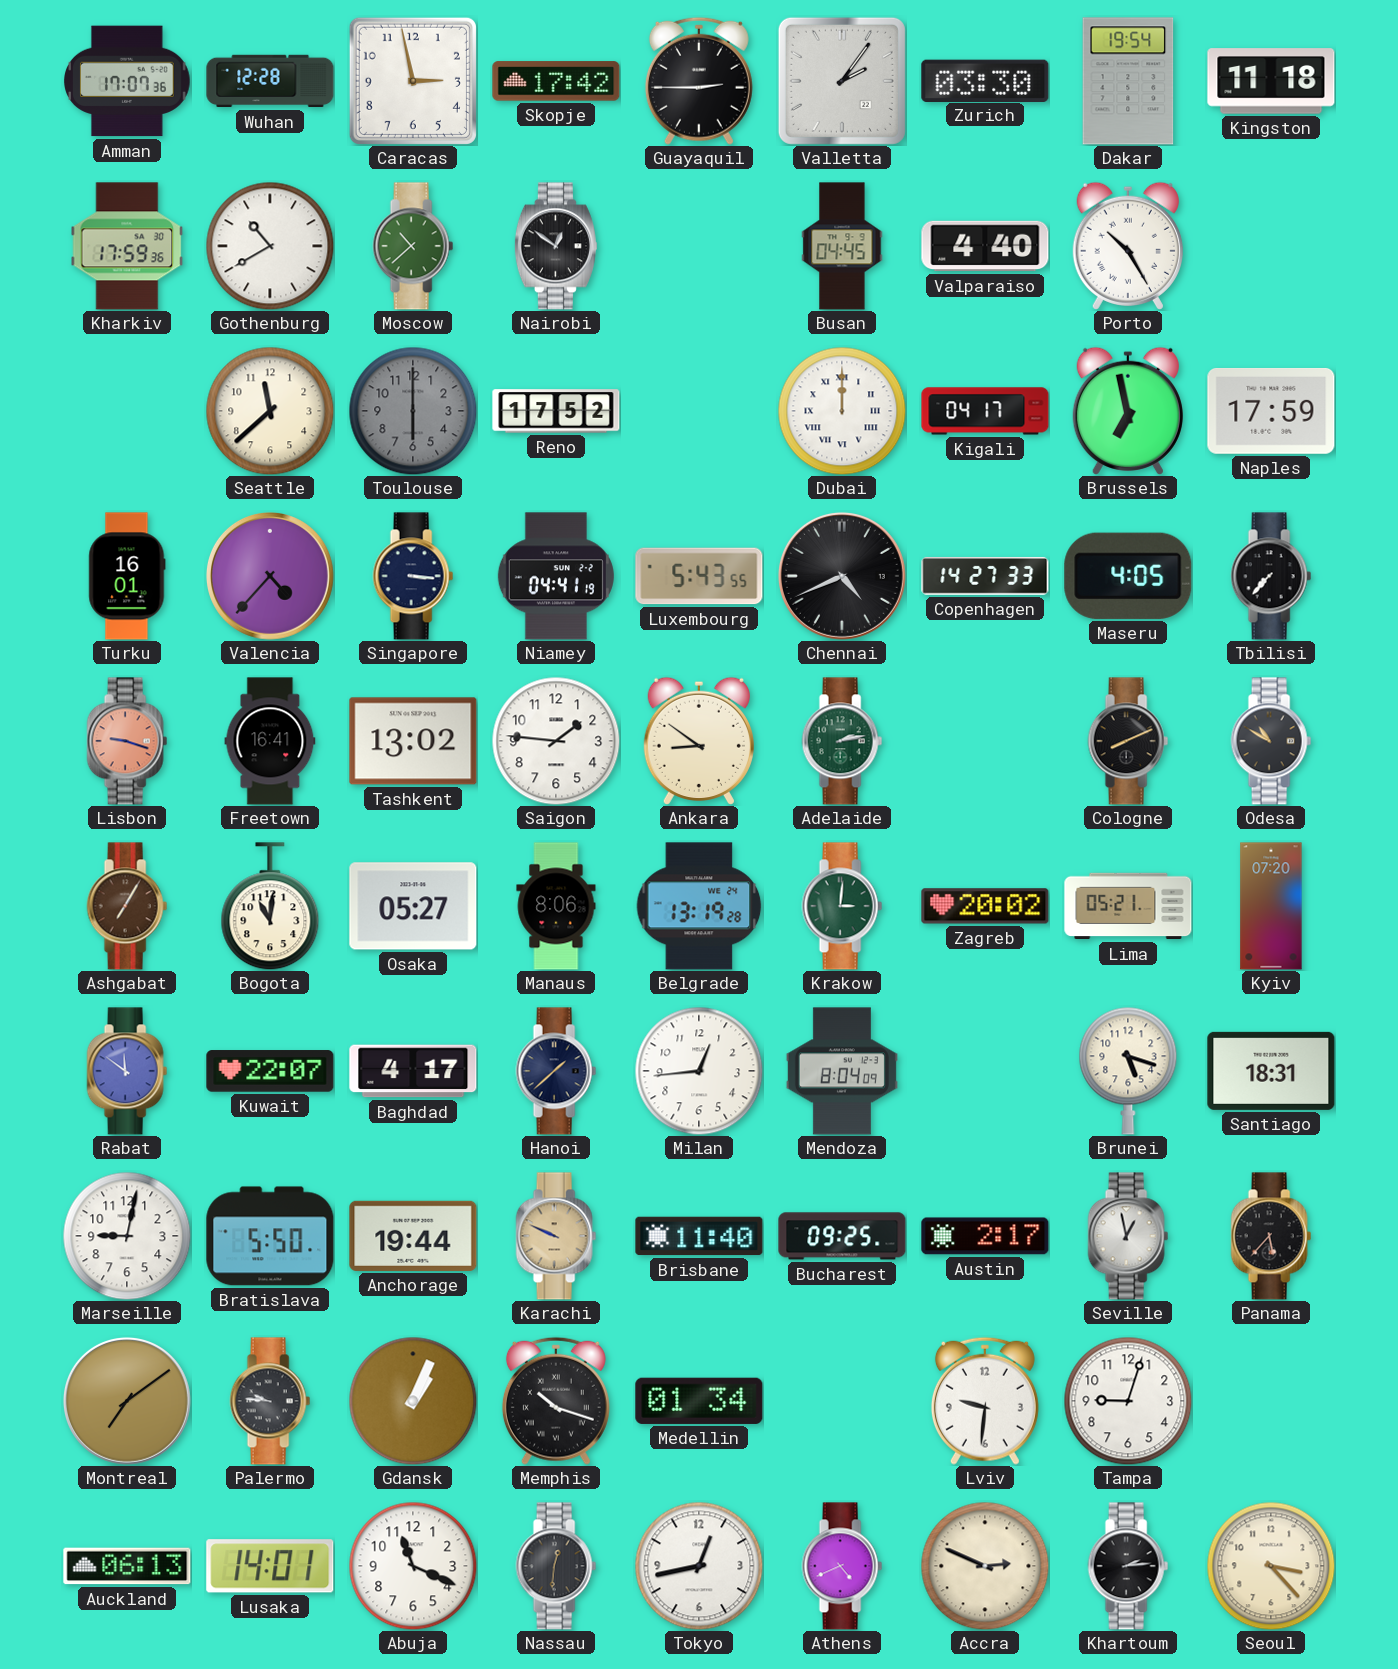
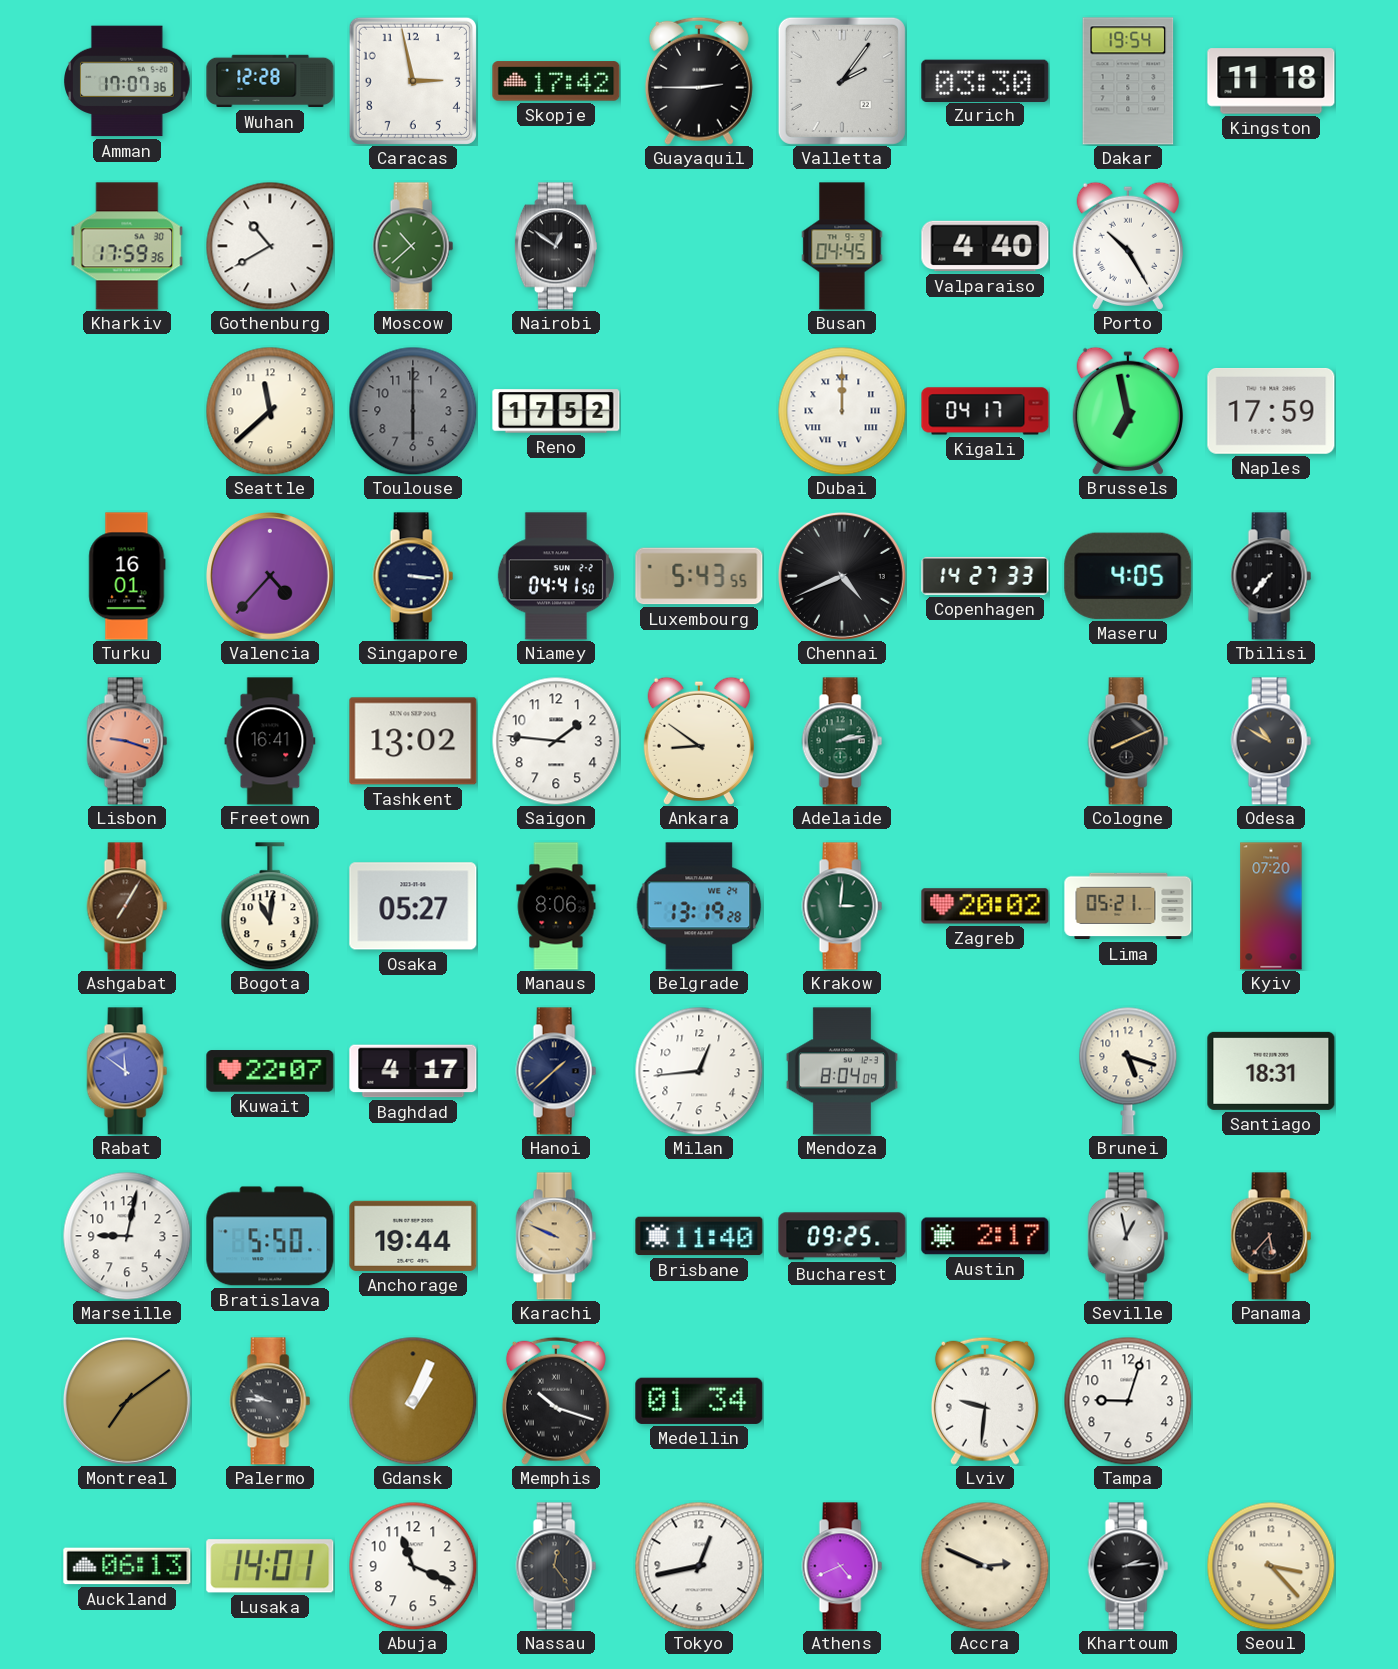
Niamey: 04:41:19 -> 04:41:50
Nassau: 12:31 -> 12:24
